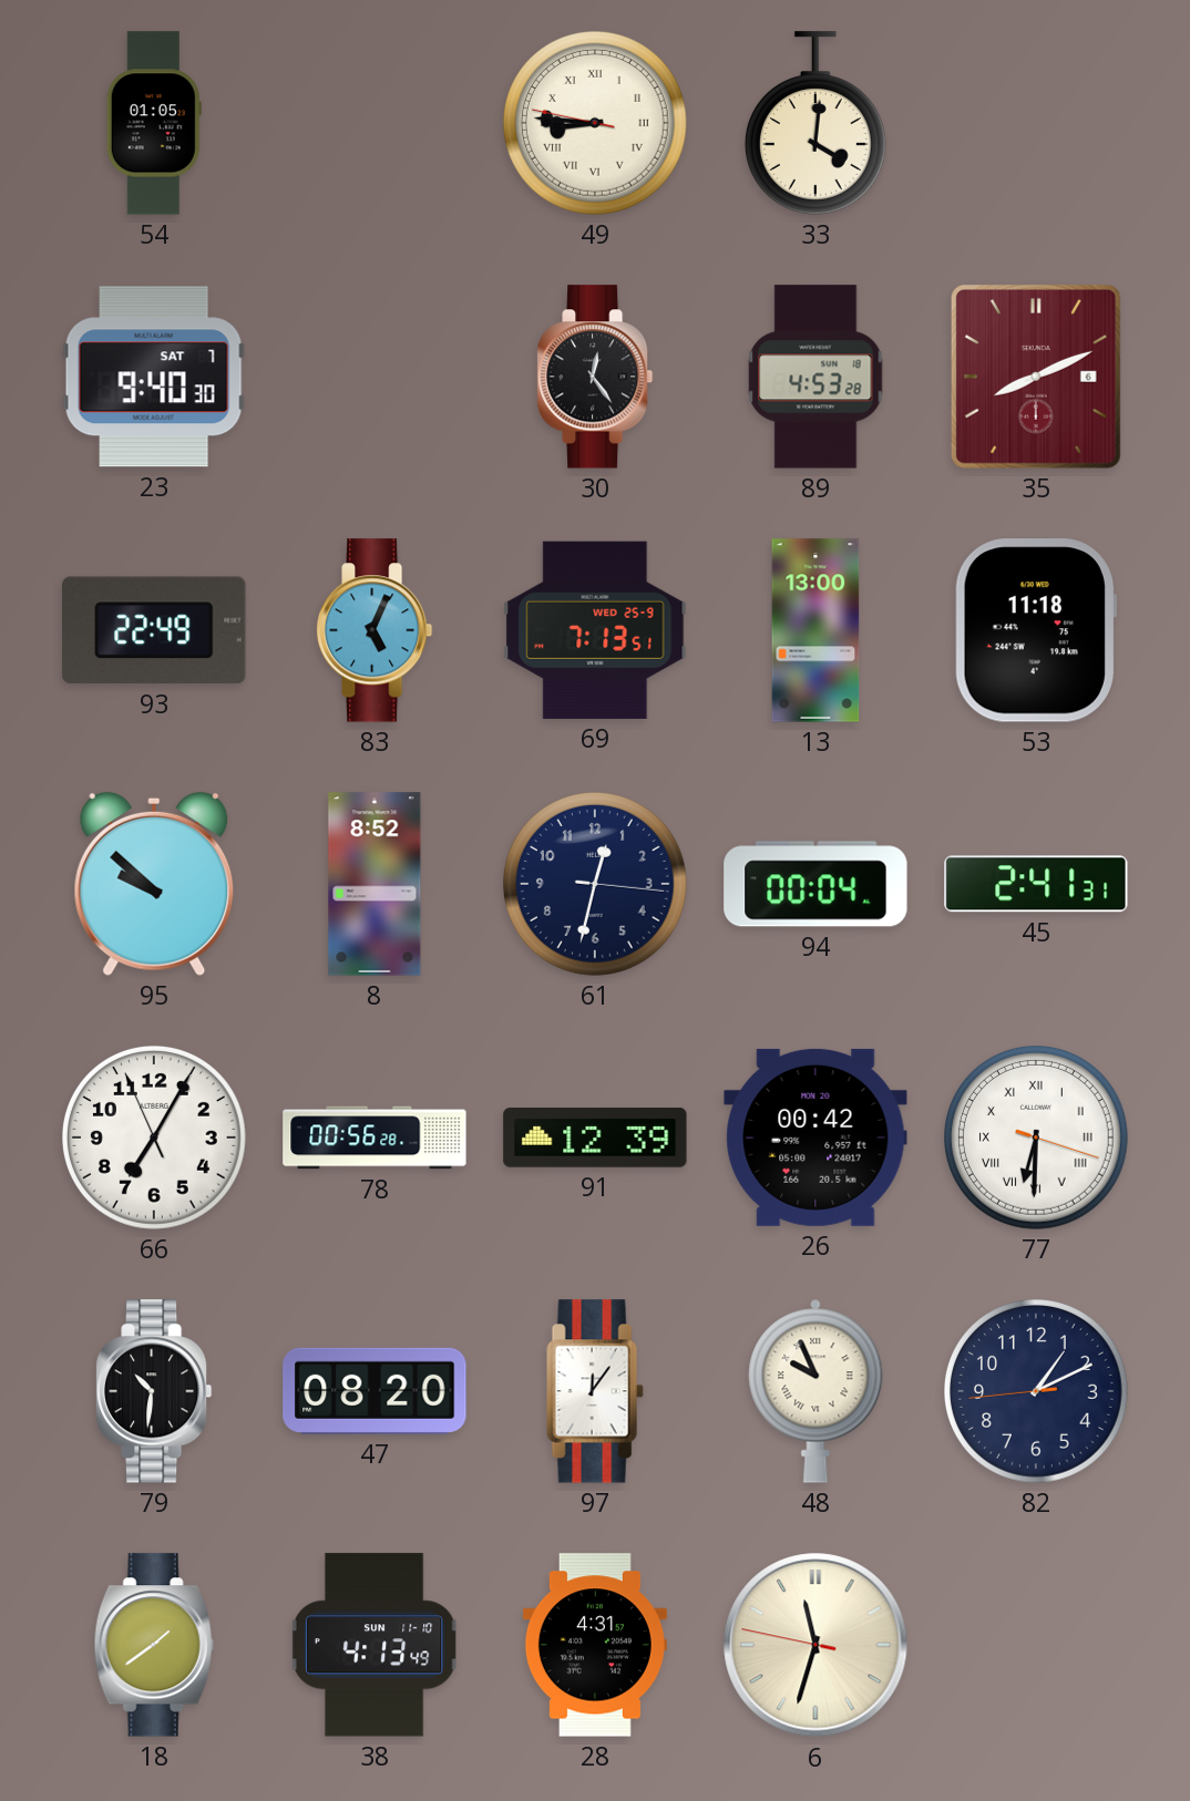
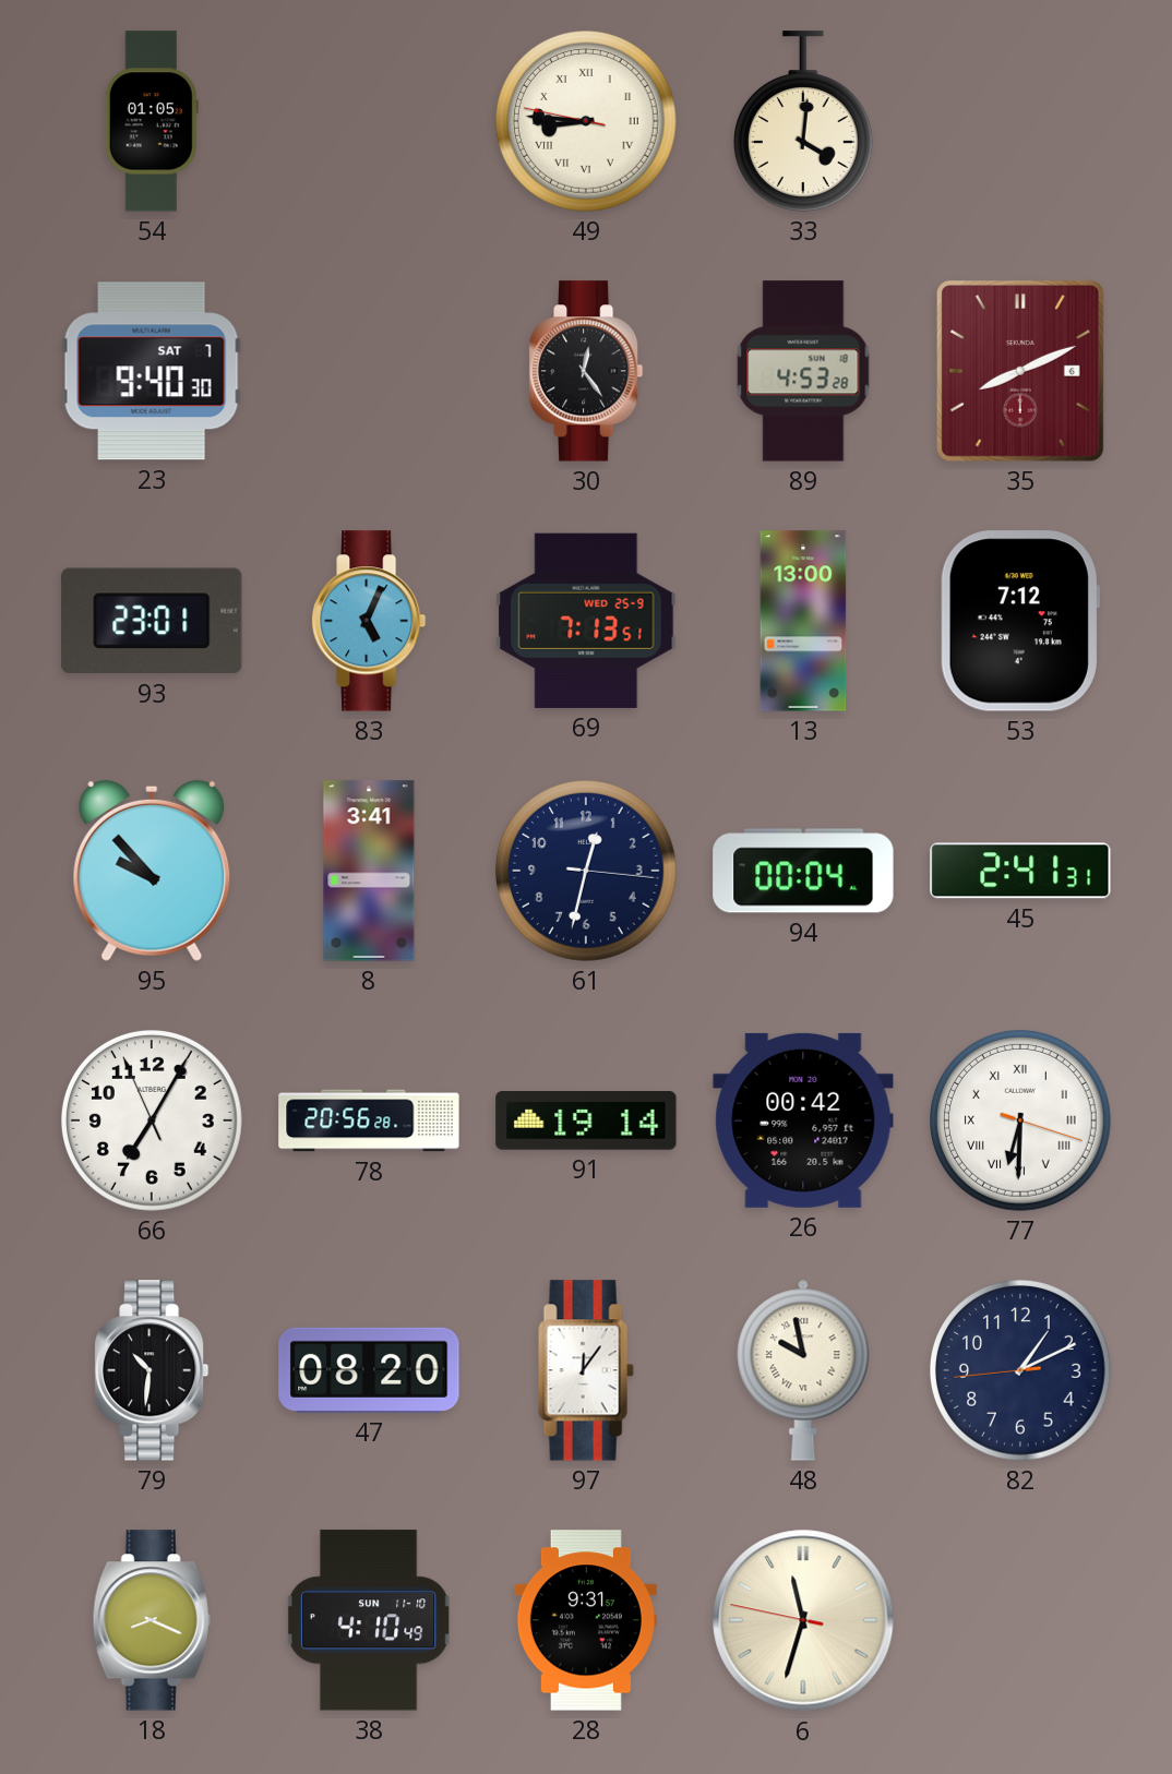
93: 22:49 -> 23:01
53: 11:18 -> 7:12
95: 9:52 -> 9:53
8: 8:52 -> 3:41
78: 00:56 -> 20:56
91: 12:39 -> 19:14
48: 9:56 -> 9:58
18: 1:39 -> 8:19
38: 4:13 -> 4:10
28: 4:31 -> 9:31
